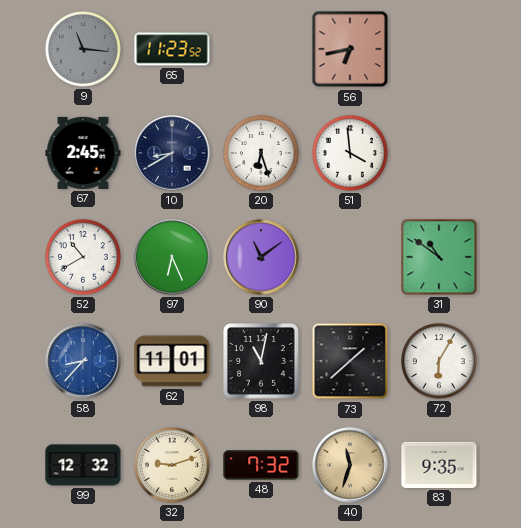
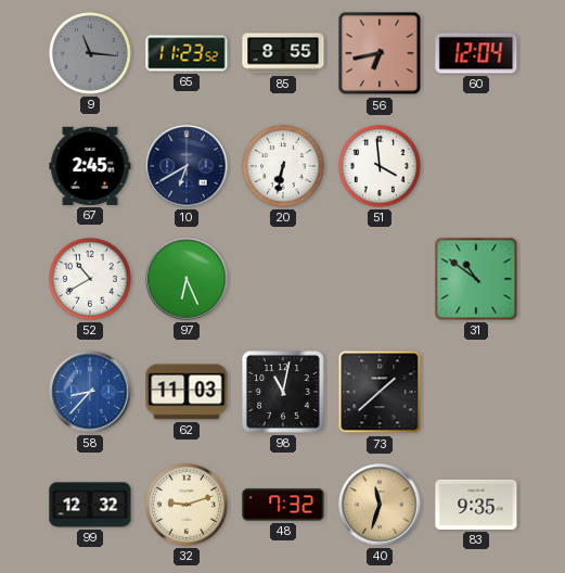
85: none -> 8:55
60: none -> 12:04
10: 8:40 -> 6:40
20: 6:27 -> 6:32
90: 11:09 -> none
62: 11:01 -> 11:03
72: 6:05 -> none
